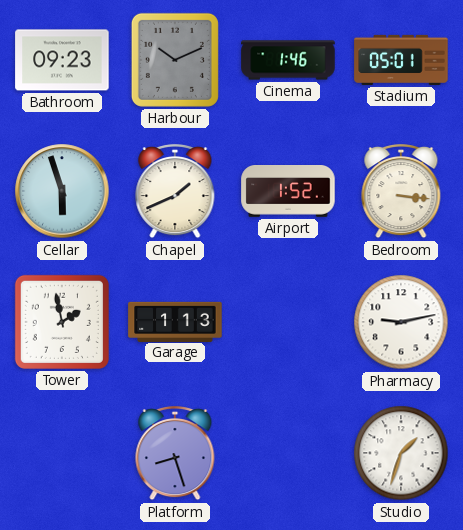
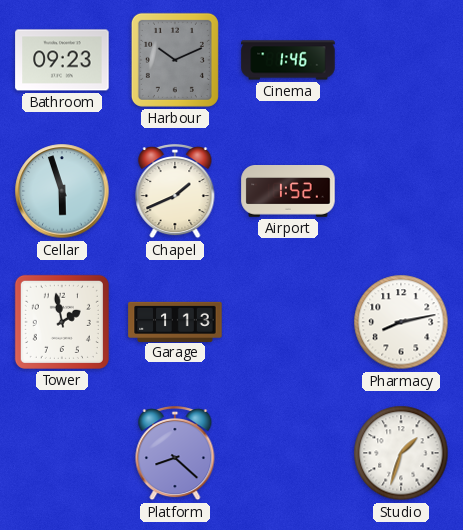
Stadium: 05:01 -> none
Bedroom: 3:16 -> none
Pharmacy: 9:13 -> 8:13
Platform: 8:27 -> 8:22
